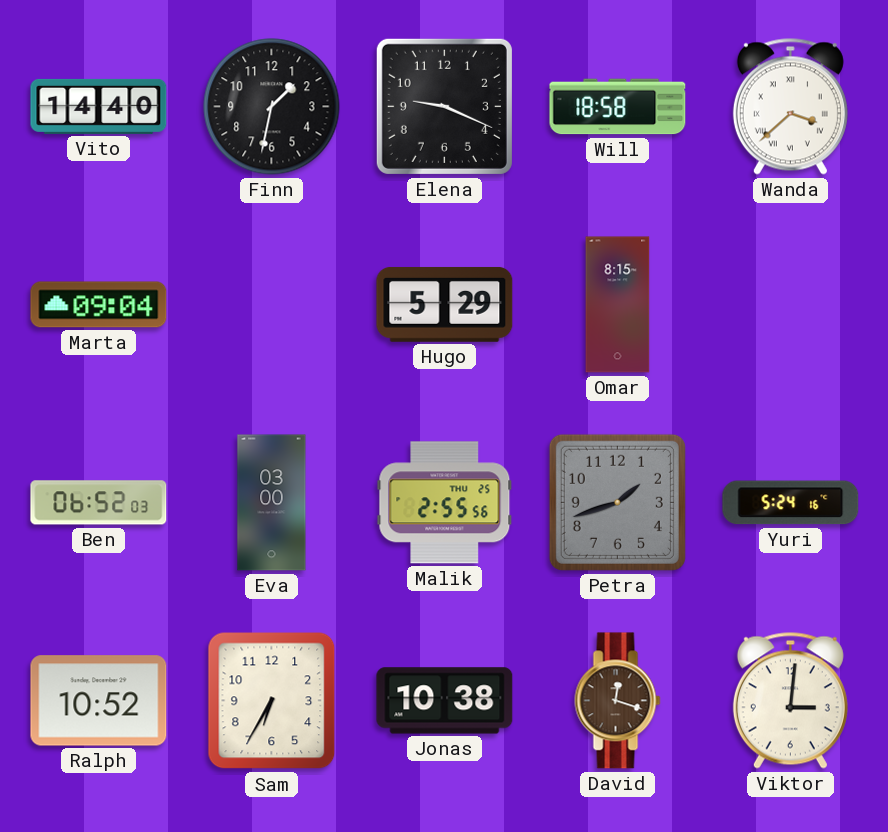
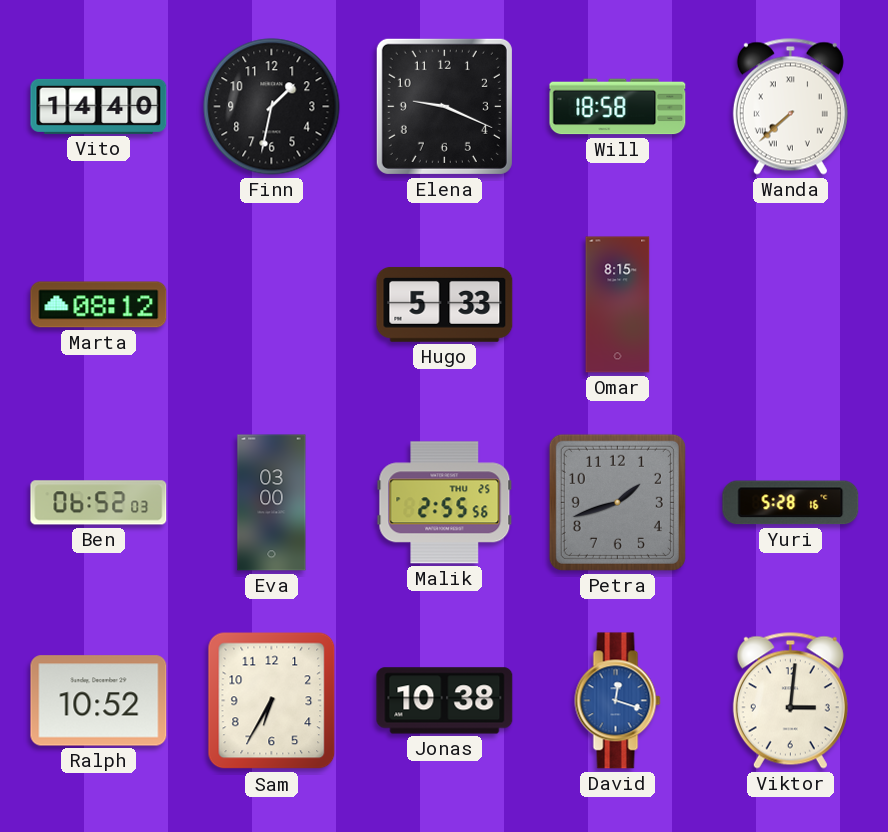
Wanda: 3:38 -> 7:38
Marta: 09:04 -> 08:12
Hugo: 5:29 -> 5:33
Yuri: 5:24 -> 5:28
David dial: brown -> blue
